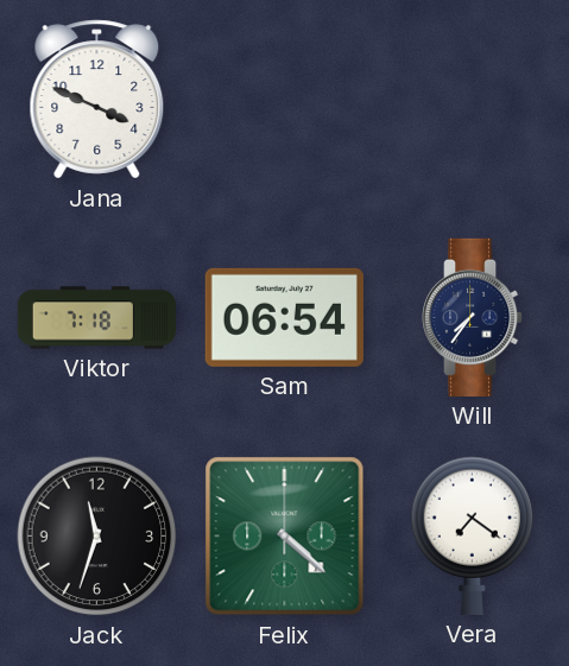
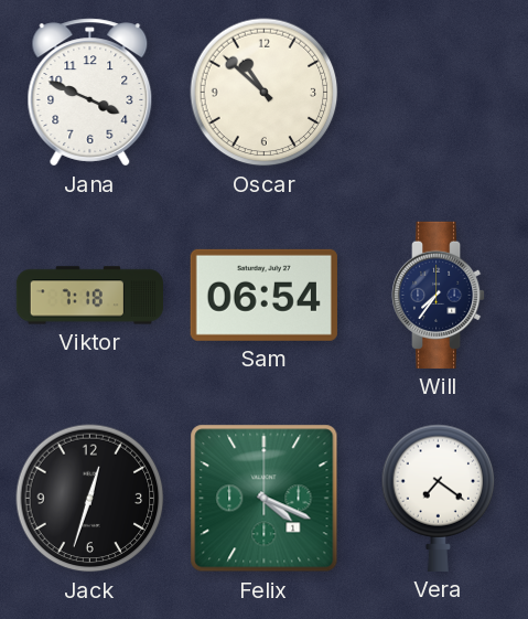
Oscar: none -> 10:52
Jack: 11:33 -> 12:33
Felix: 4:22 -> 4:19
